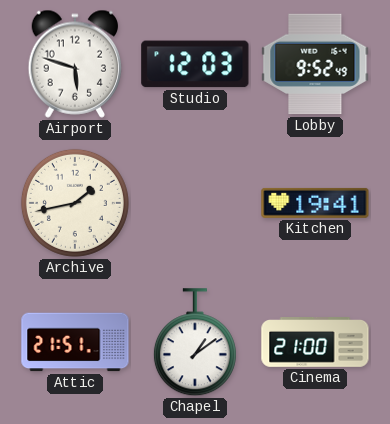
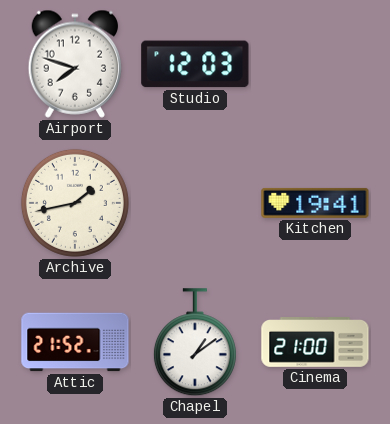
Airport: 5:48 -> 7:48
Lobby: 9:52 -> none
Attic: 21:51 -> 21:52
